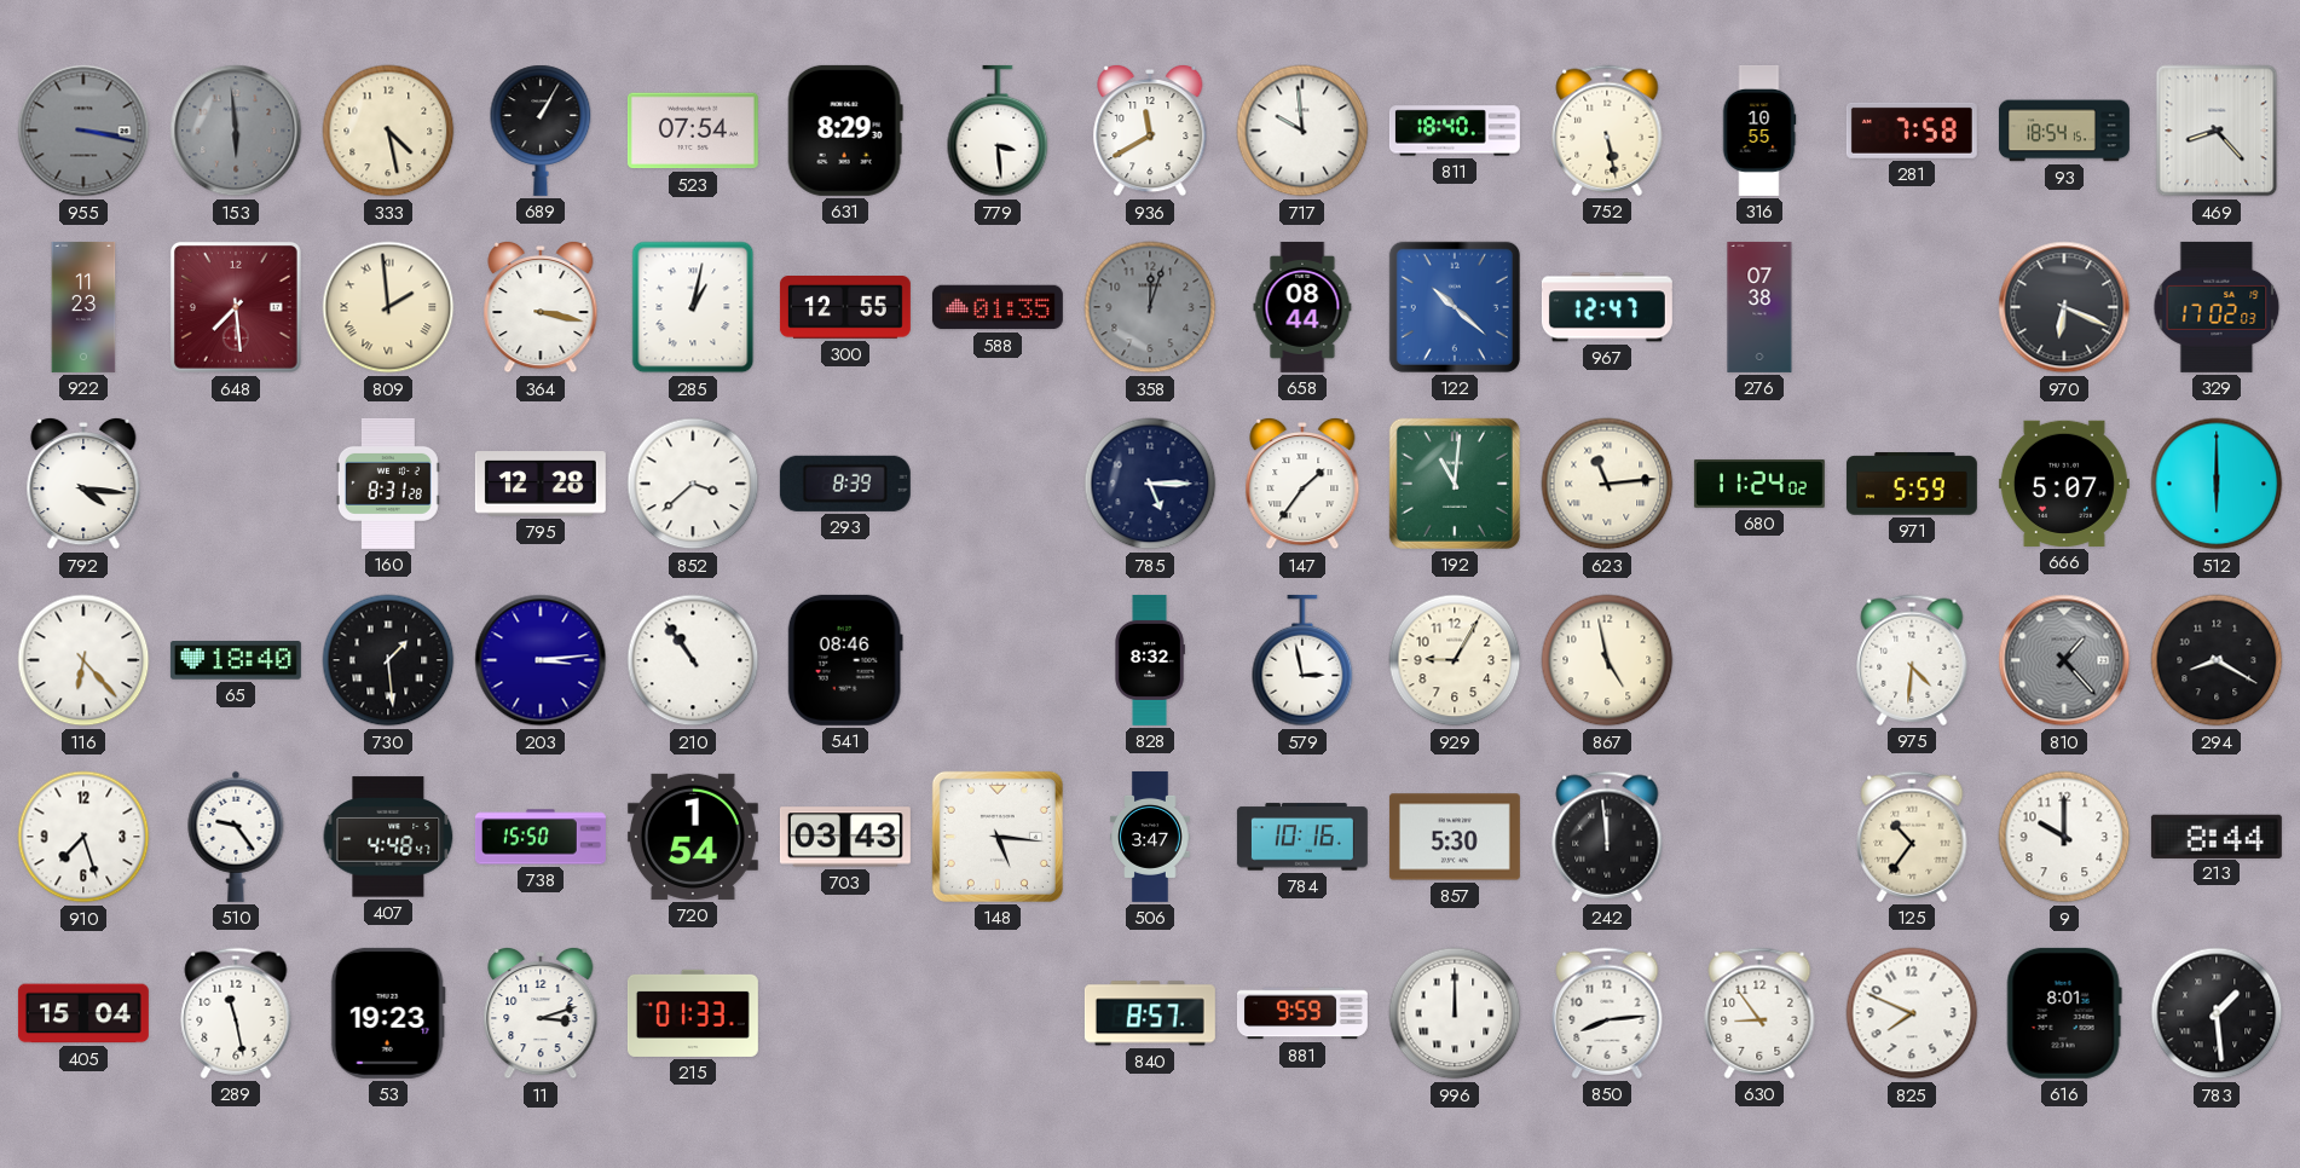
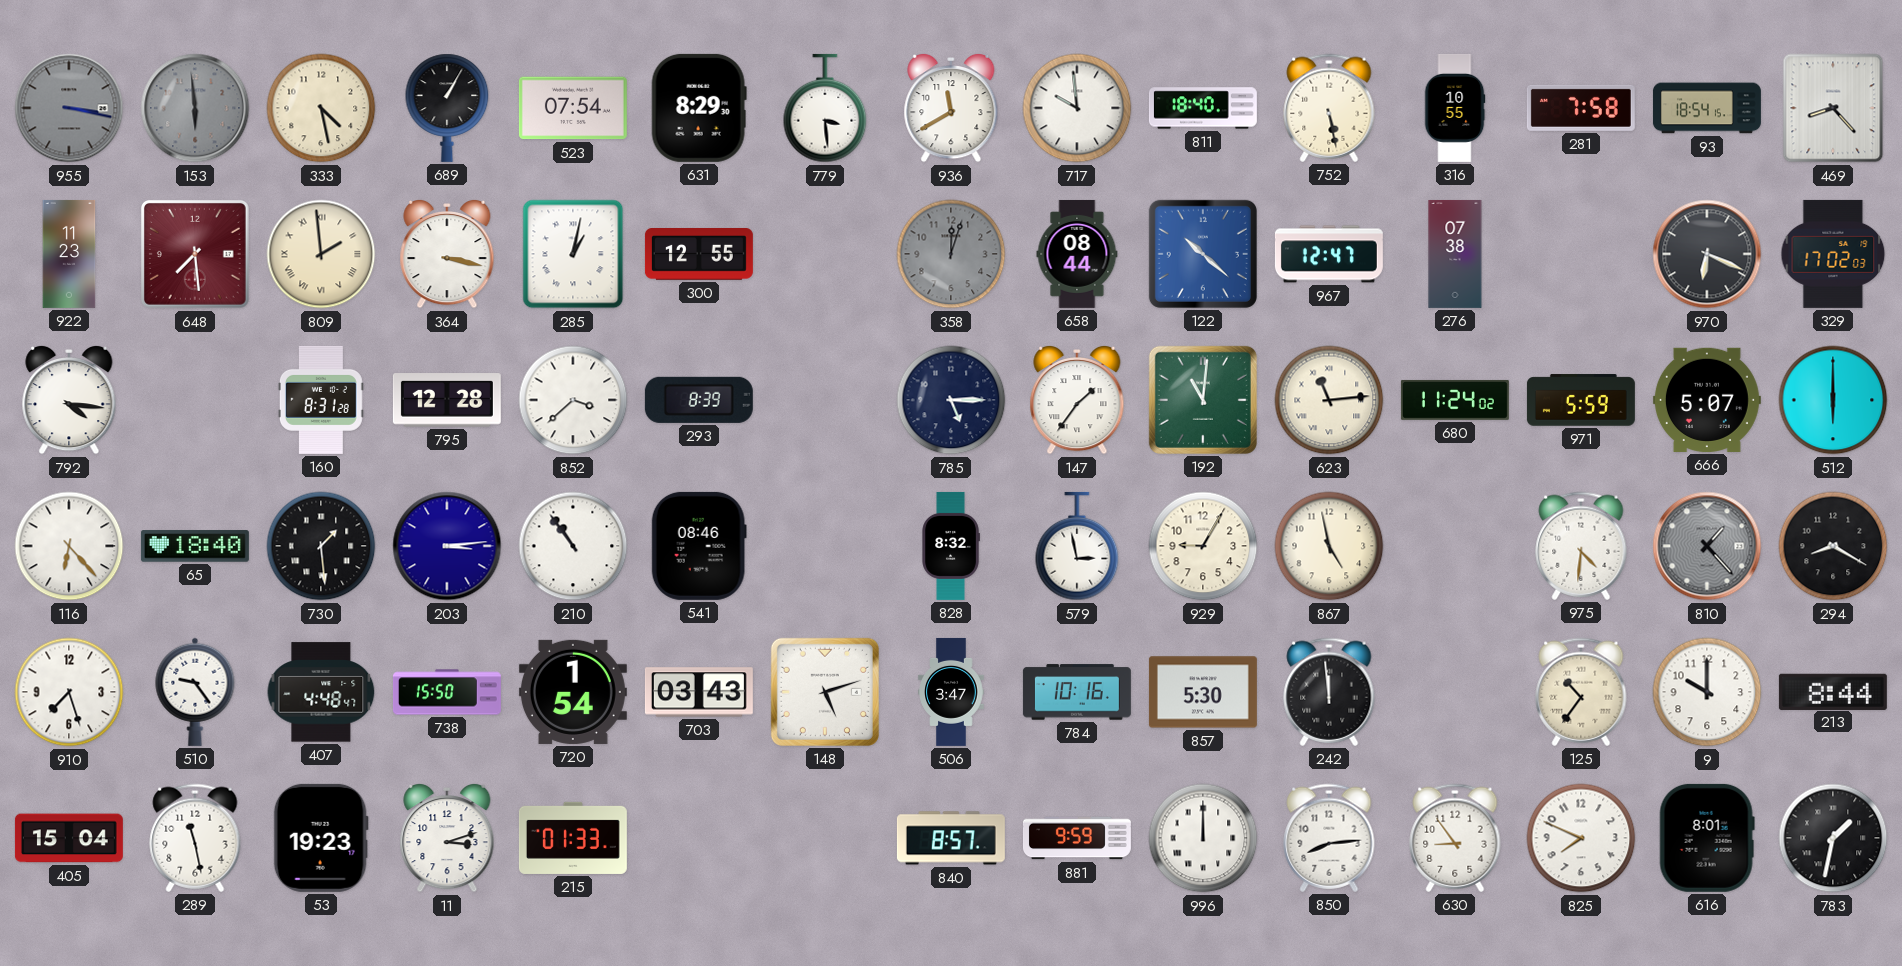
588: 01:35 -> none
148: 5:16 -> 5:12
783: 1:29 -> 1:32
